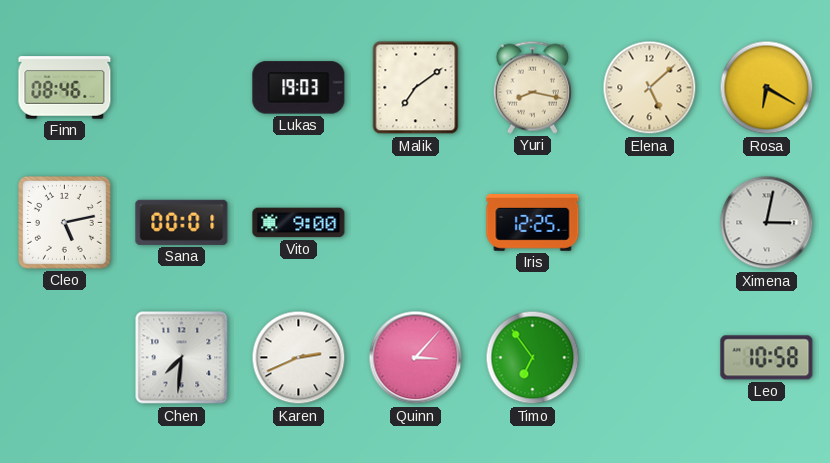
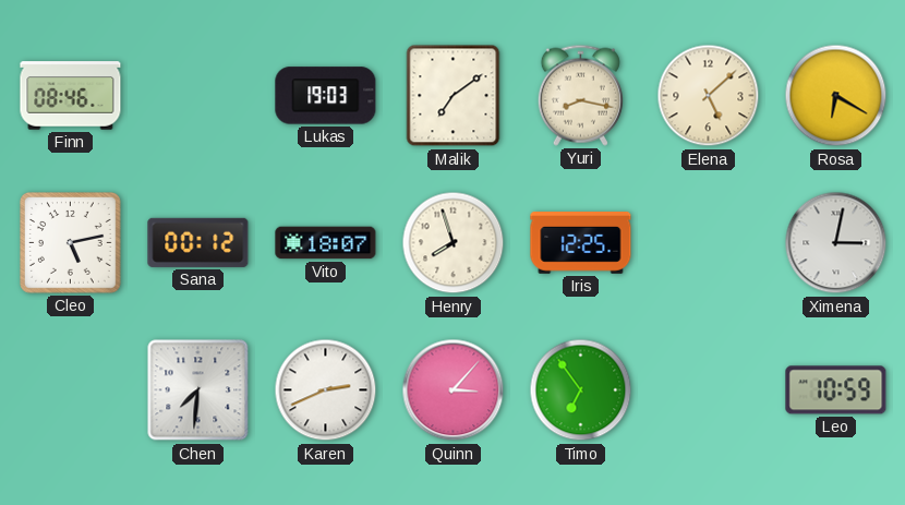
Sana: 00:01 -> 00:12
Vito: 9:00 -> 18:07
Henry: none -> 7:57
Leo: 10:58 -> 10:59
